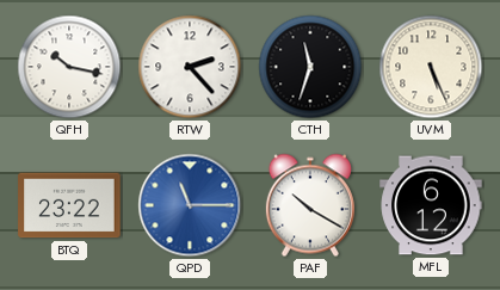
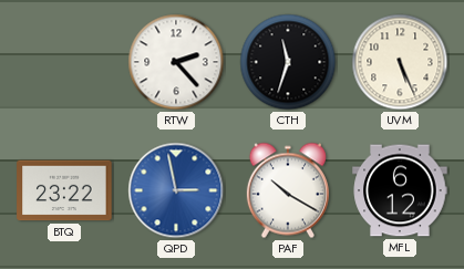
QFH: 10:17 -> none
QPD: 11:15 -> 2:58
